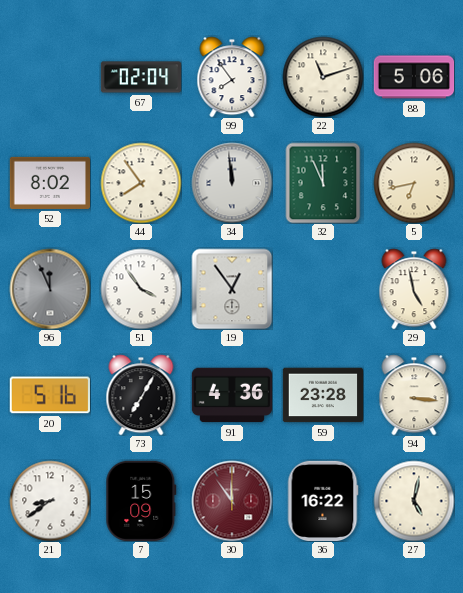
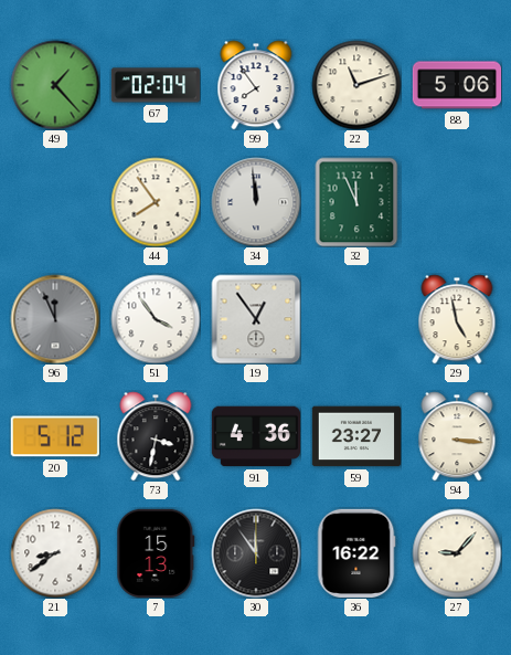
49: none -> 1:23
52: 8:02 -> none
5: 6:43 -> none
20: 5:16 -> 5:12
73: 7:05 -> 3:32
59: 23:28 -> 23:27
7: 15:09 -> 15:13
30 dial: burgundy -> black
27: 5:02 -> 9:07
